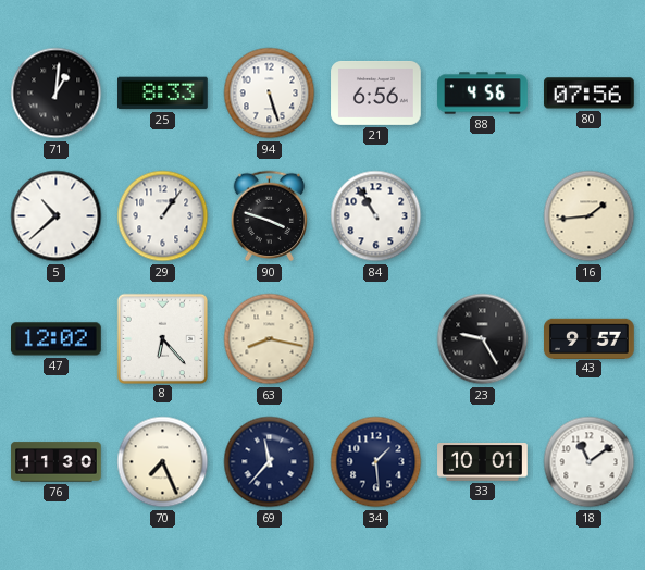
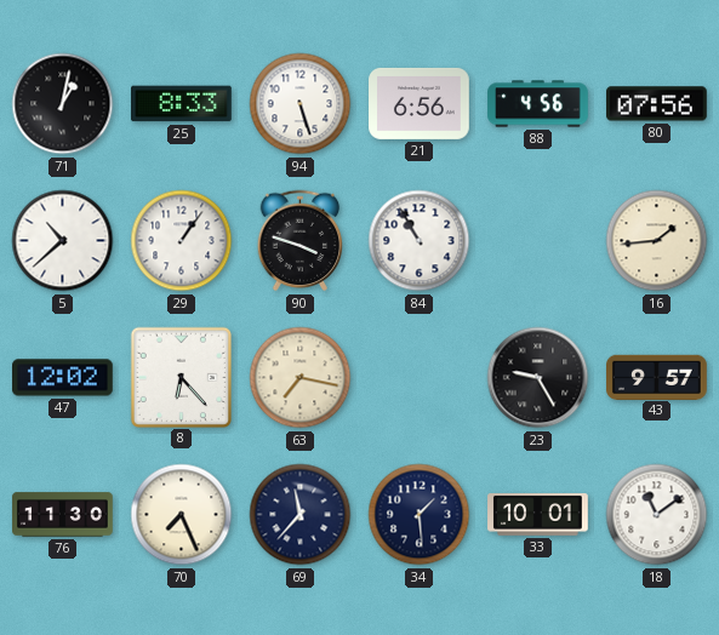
71: 1:01 -> 1:02
63: 8:17 -> 7:17
